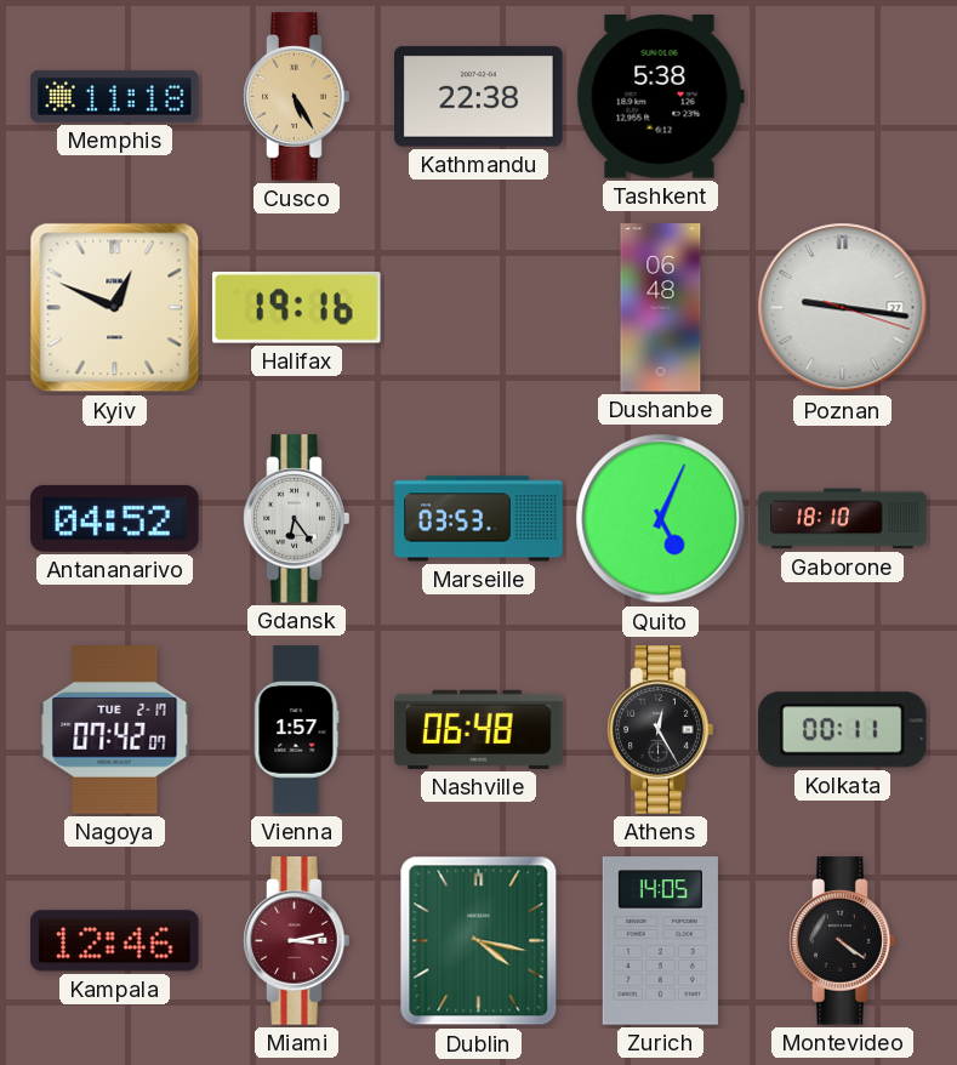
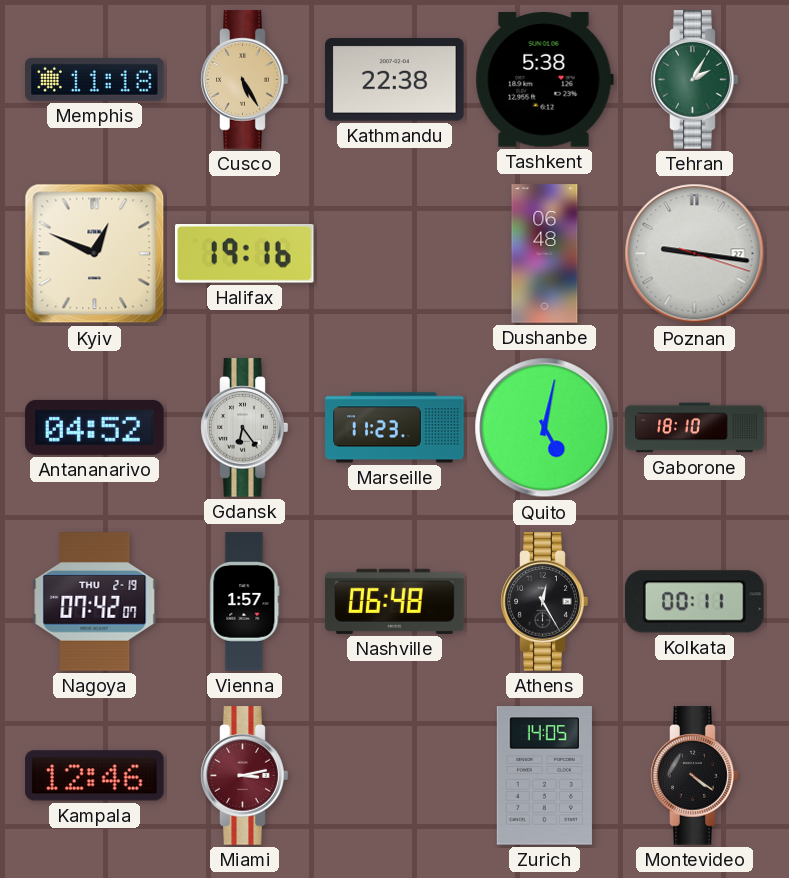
Tehran: none -> 2:05
Marseille: 03:53 -> 11:23
Quito: 5:04 -> 5:02
Nagoya date: TUE 2-17 -> THU 2-19
Dublin: 4:17 -> none
